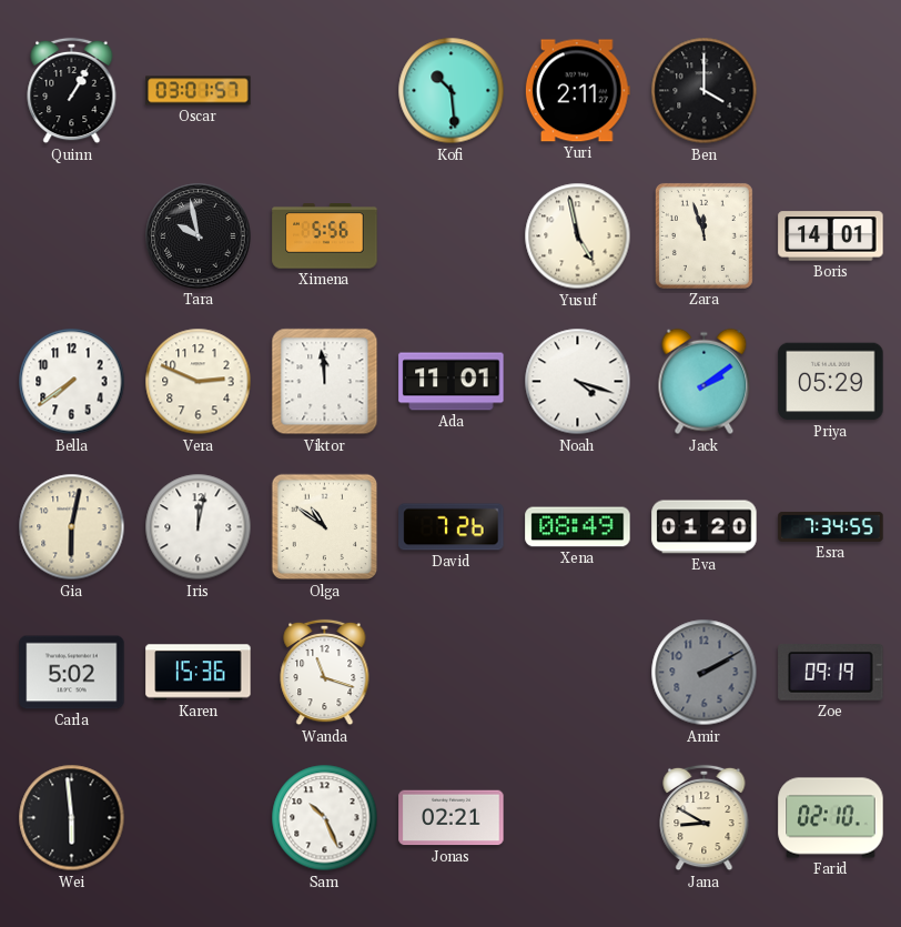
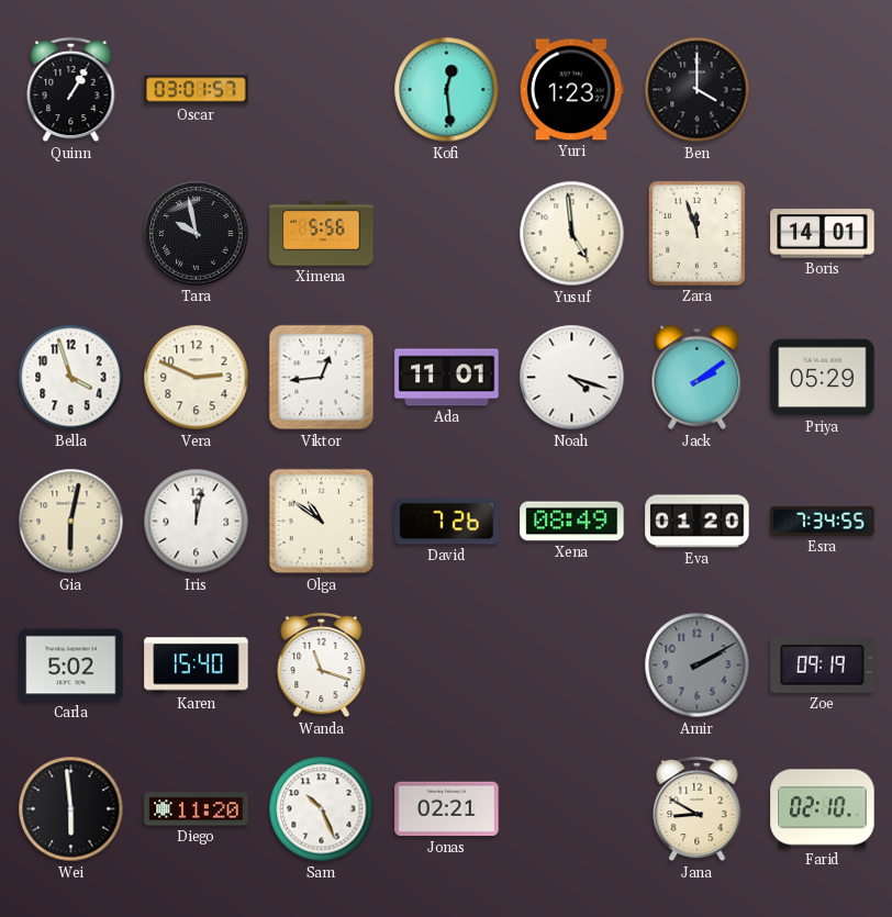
Kofi: 10:29 -> 12:29
Yuri: 2:11 -> 1:23
Yusuf: 4:58 -> 4:59
Bella: 7:39 -> 3:57
Viktor: 11:59 -> 12:44
Karen: 15:36 -> 15:40
Diego: none -> 11:20
